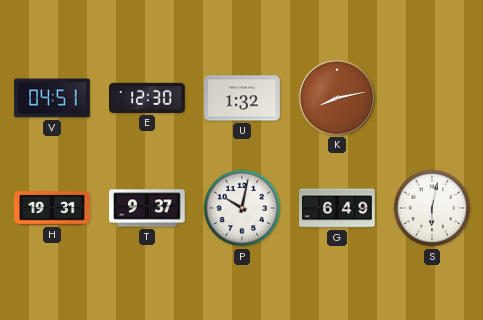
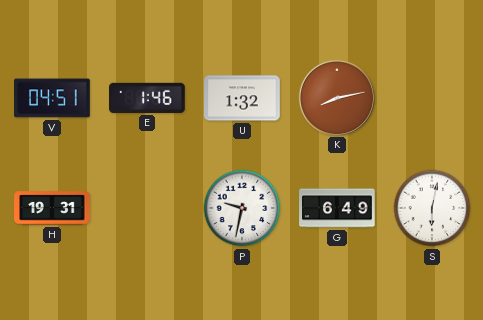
E: 12:30 -> 1:46
T: 9:37 -> none
P: 10:02 -> 9:32
